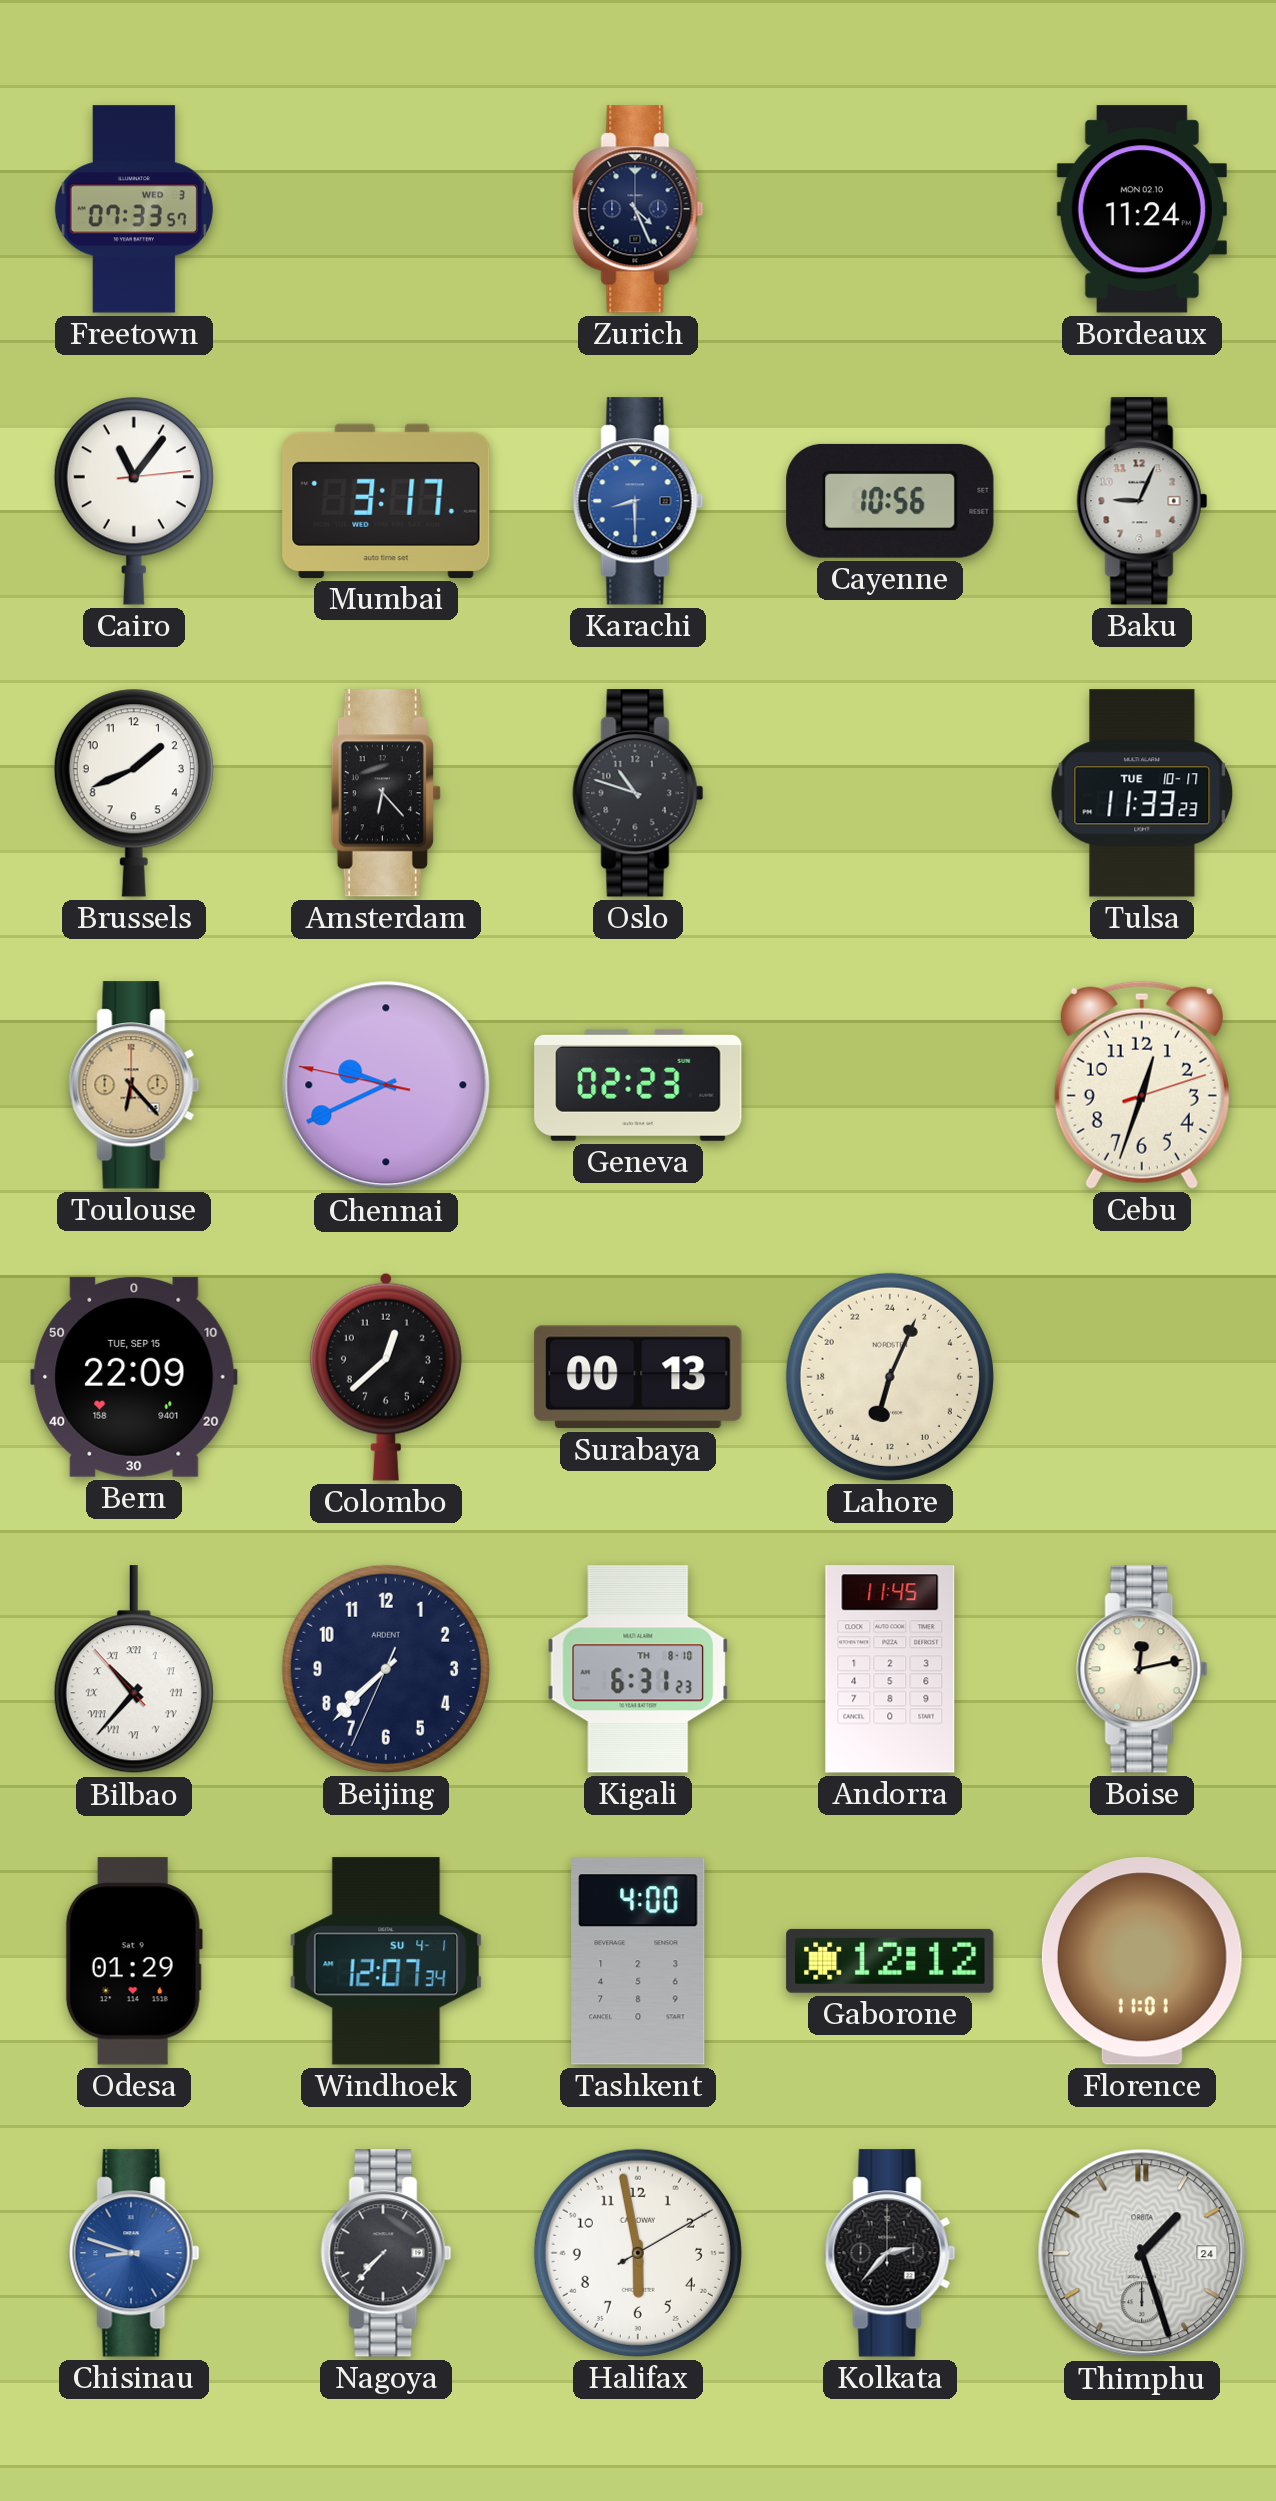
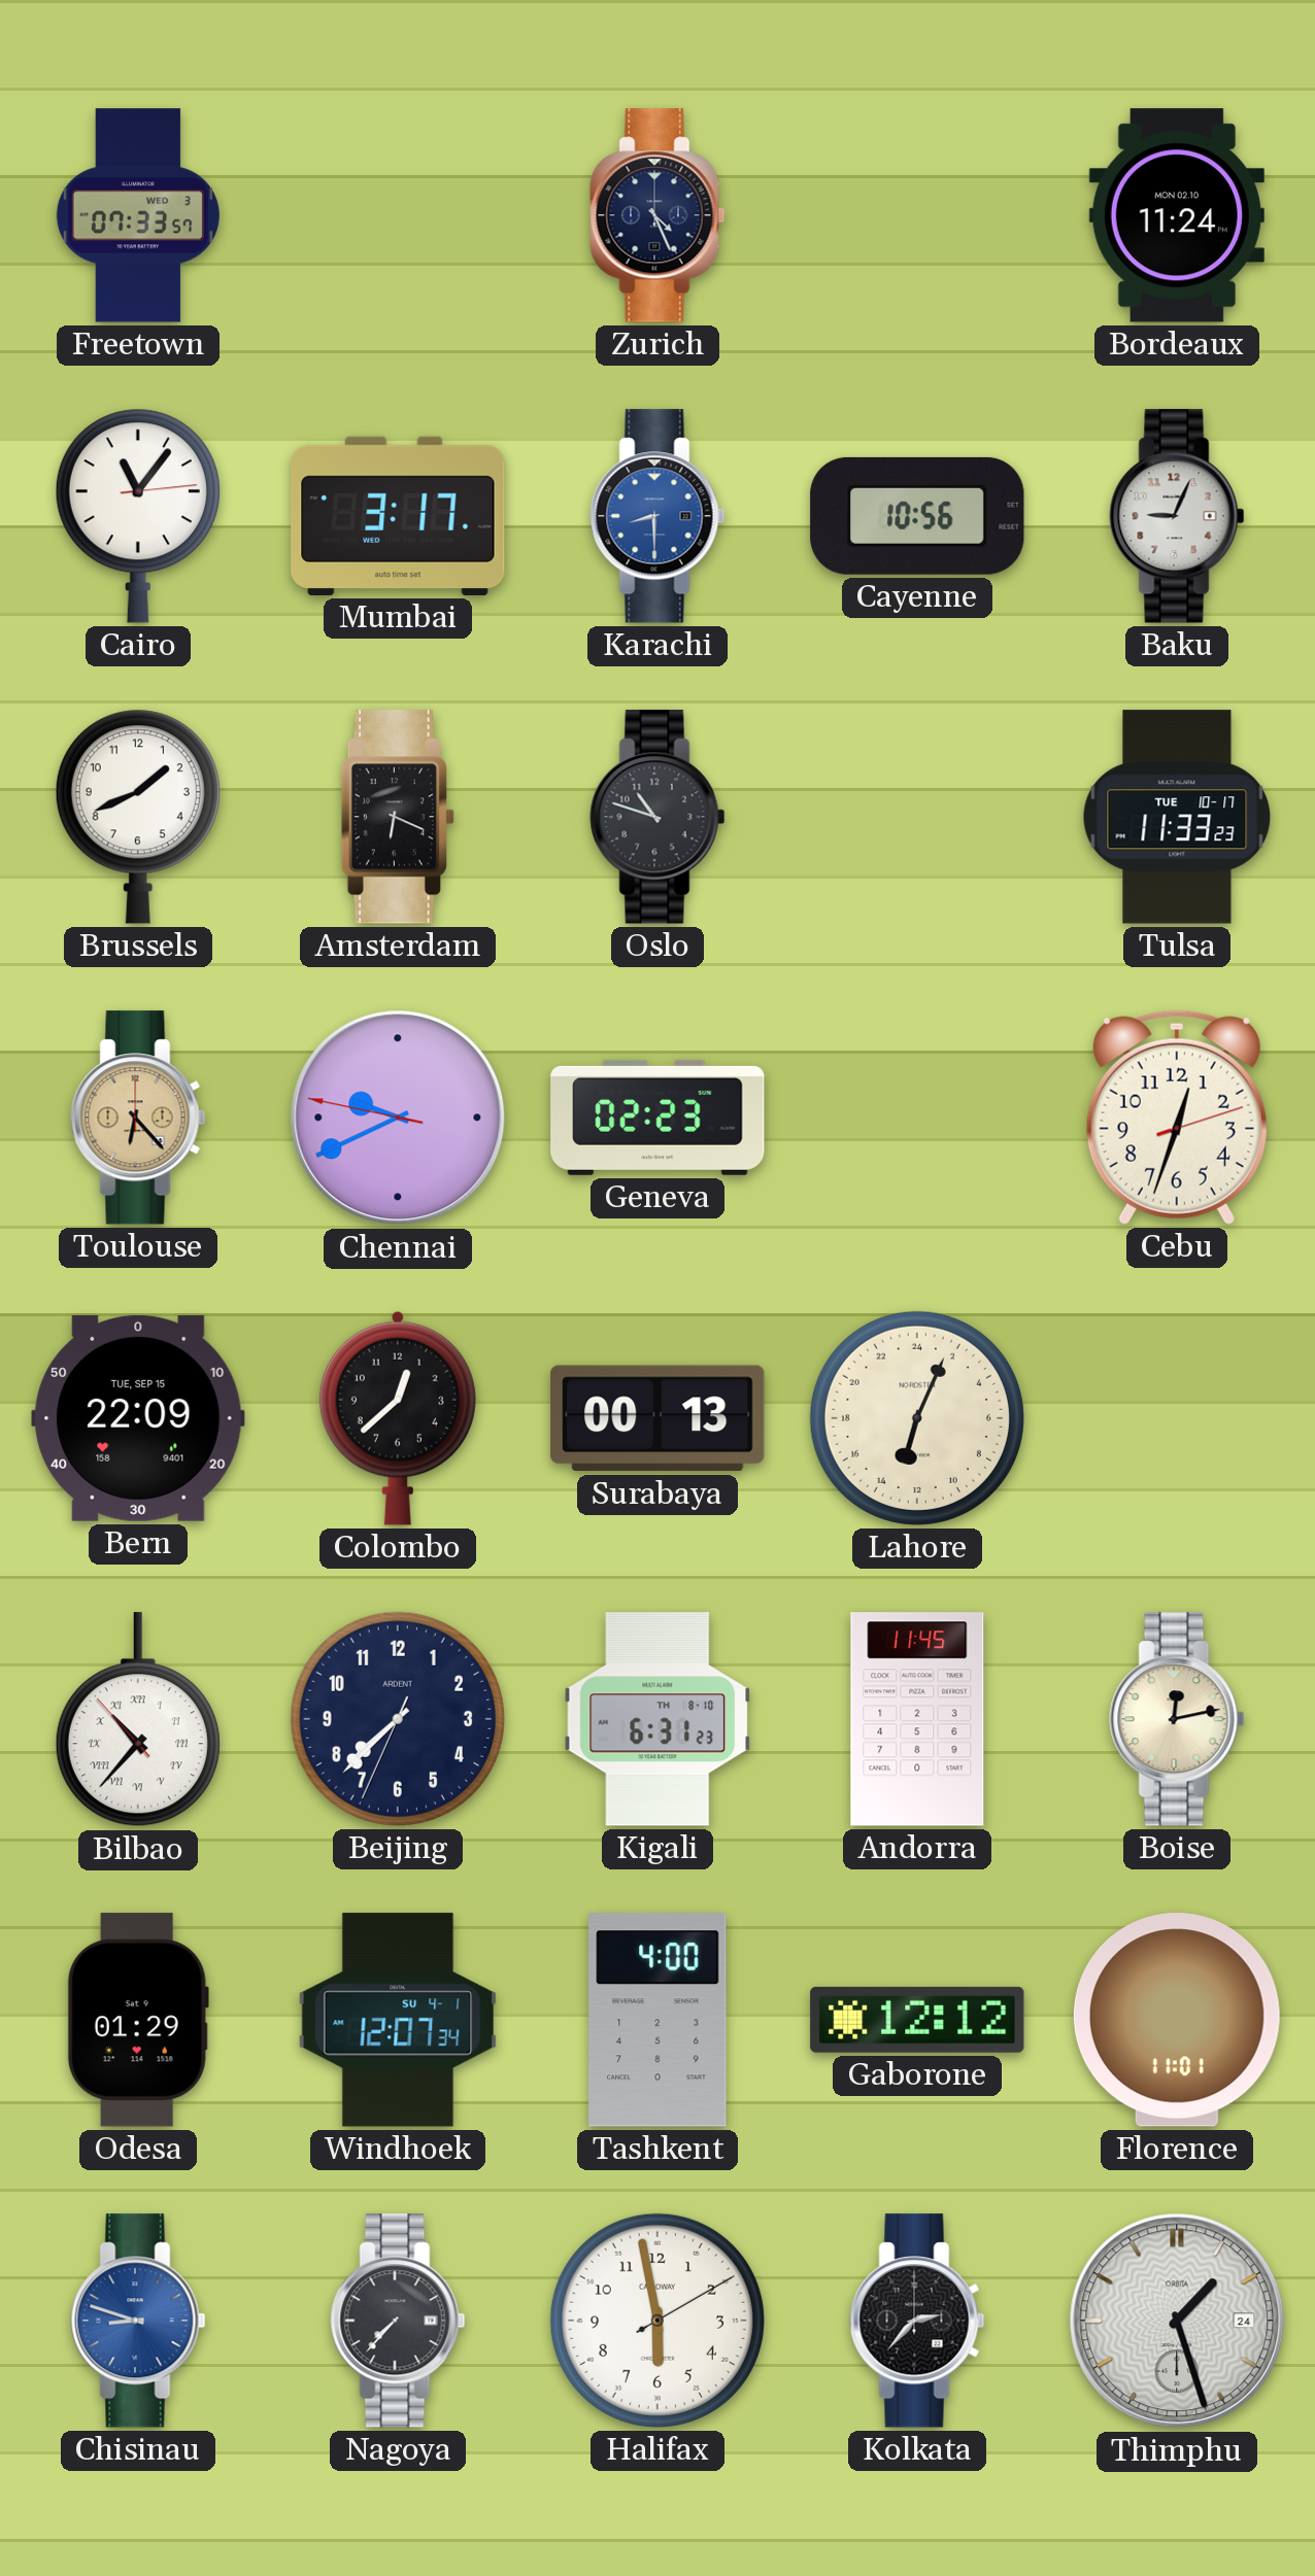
Amsterdam: 6:23 -> 6:19
